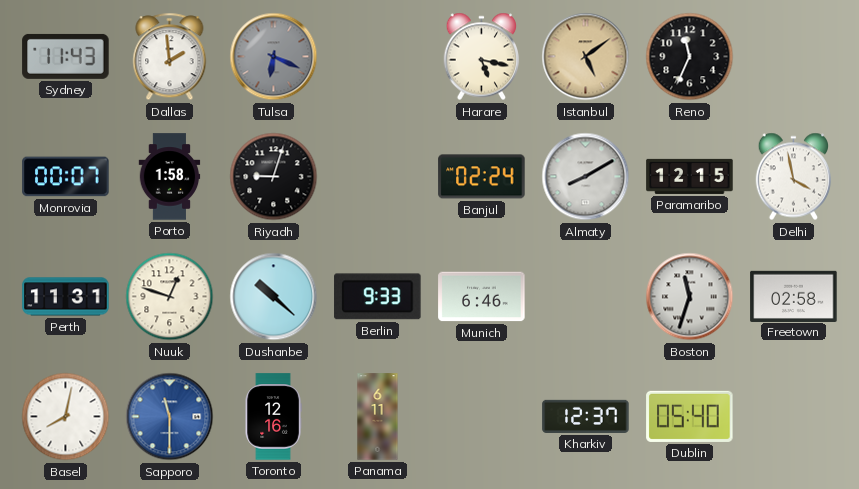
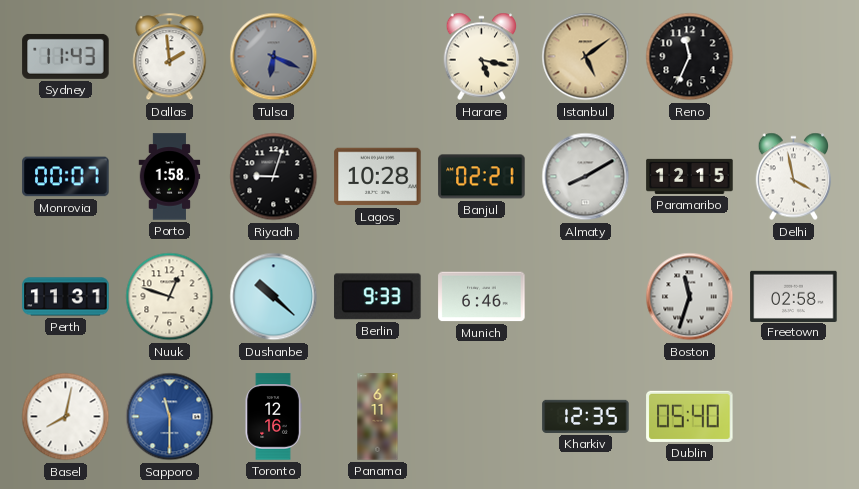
Lagos: none -> 10:28
Banjul: 02:24 -> 02:21
Kharkiv: 12:37 -> 12:35
